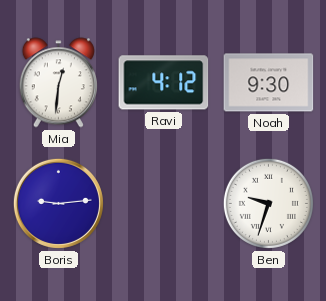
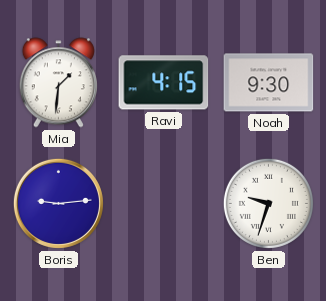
Mia: 12:31 -> 1:31
Ravi: 4:12 -> 4:15
